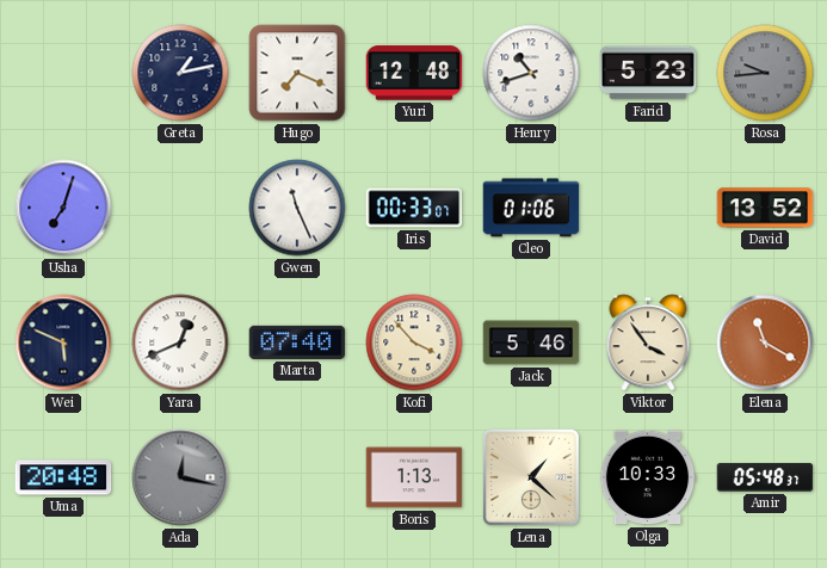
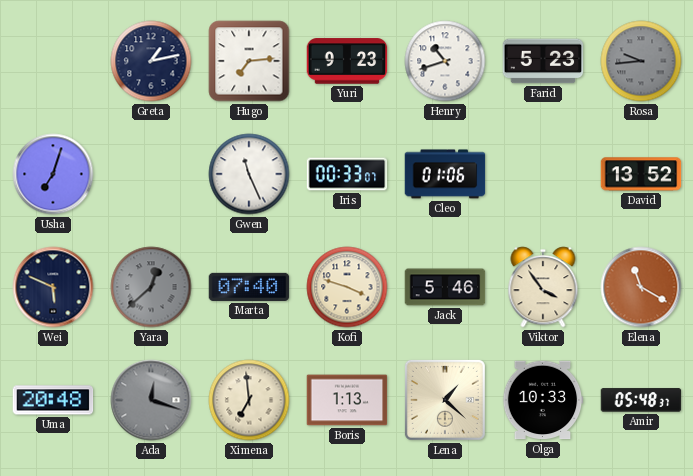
Hugo: 7:19 -> 7:14
Yuri: 12:48 -> 9:23
Yara: 12:41 -> 12:38
Yara dial: white -> grey
Kofi: 3:53 -> 3:48
Ada: 12:17 -> 12:18
Ximena: none -> 6:59
